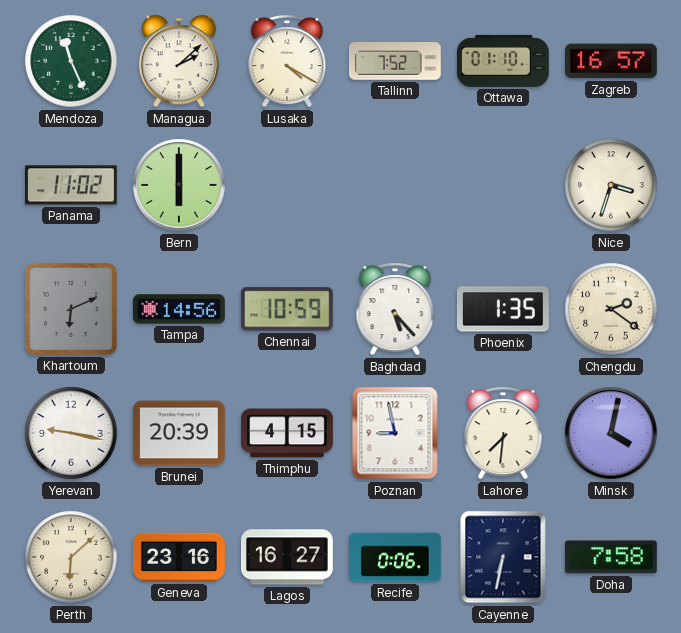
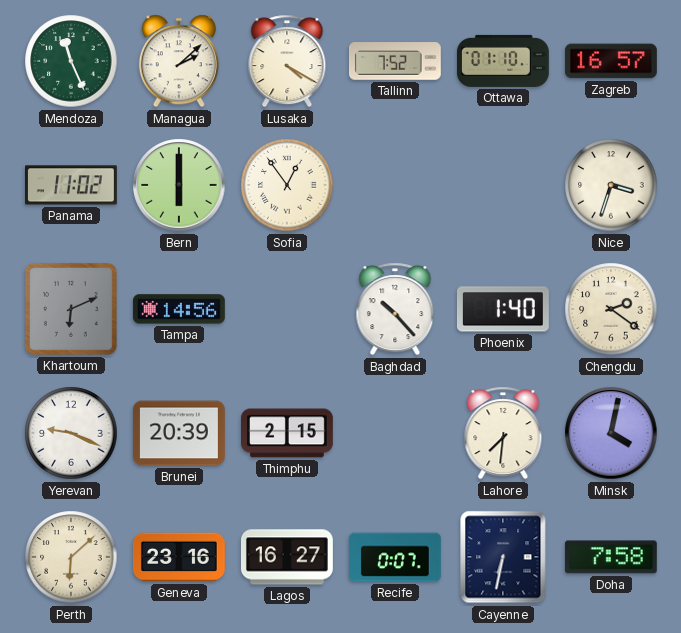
Sofia: none -> 12:54
Chennai: 10:59 -> none
Baghdad: 5:23 -> 10:23
Phoenix: 1:35 -> 1:40
Yerevan: 9:17 -> 9:19
Thimphu: 4:15 -> 2:15
Poznan: 8:58 -> none
Recife: 0:06 -> 0:07
